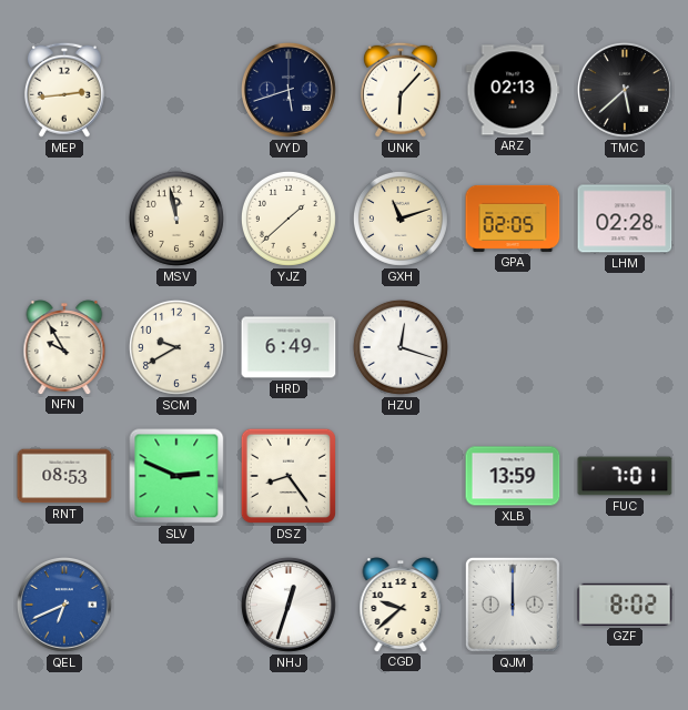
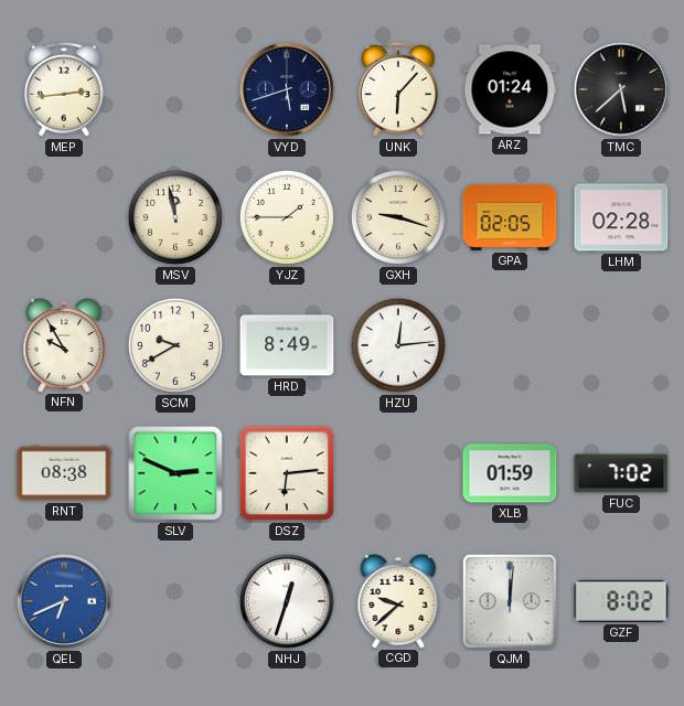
ARZ: 02:13 -> 01:24
YJZ: 1:38 -> 1:45
GXH: 11:12 -> 9:18
HRD: 6:49 -> 8:49
HZU: 12:18 -> 12:14
RNT: 08:53 -> 08:38
DSZ: 8:24 -> 6:14
XLB: 13:59 -> 01:59
FUC: 7:01 -> 7:02
QJM: 12:00 -> 12:01
